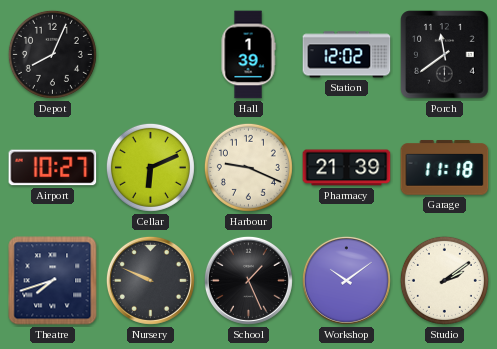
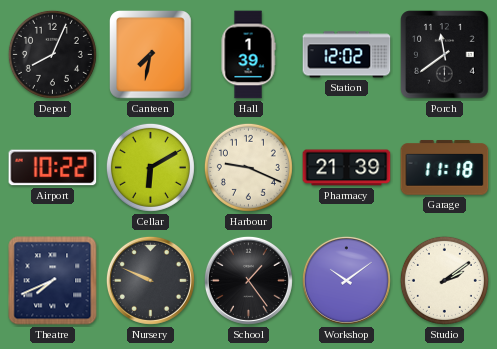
Canteen: none -> 7:32
Airport: 10:27 -> 10:22
Cellar: 6:11 -> 6:10
Theatre: 7:42 -> 7:41
School: 1:26 -> 1:24
